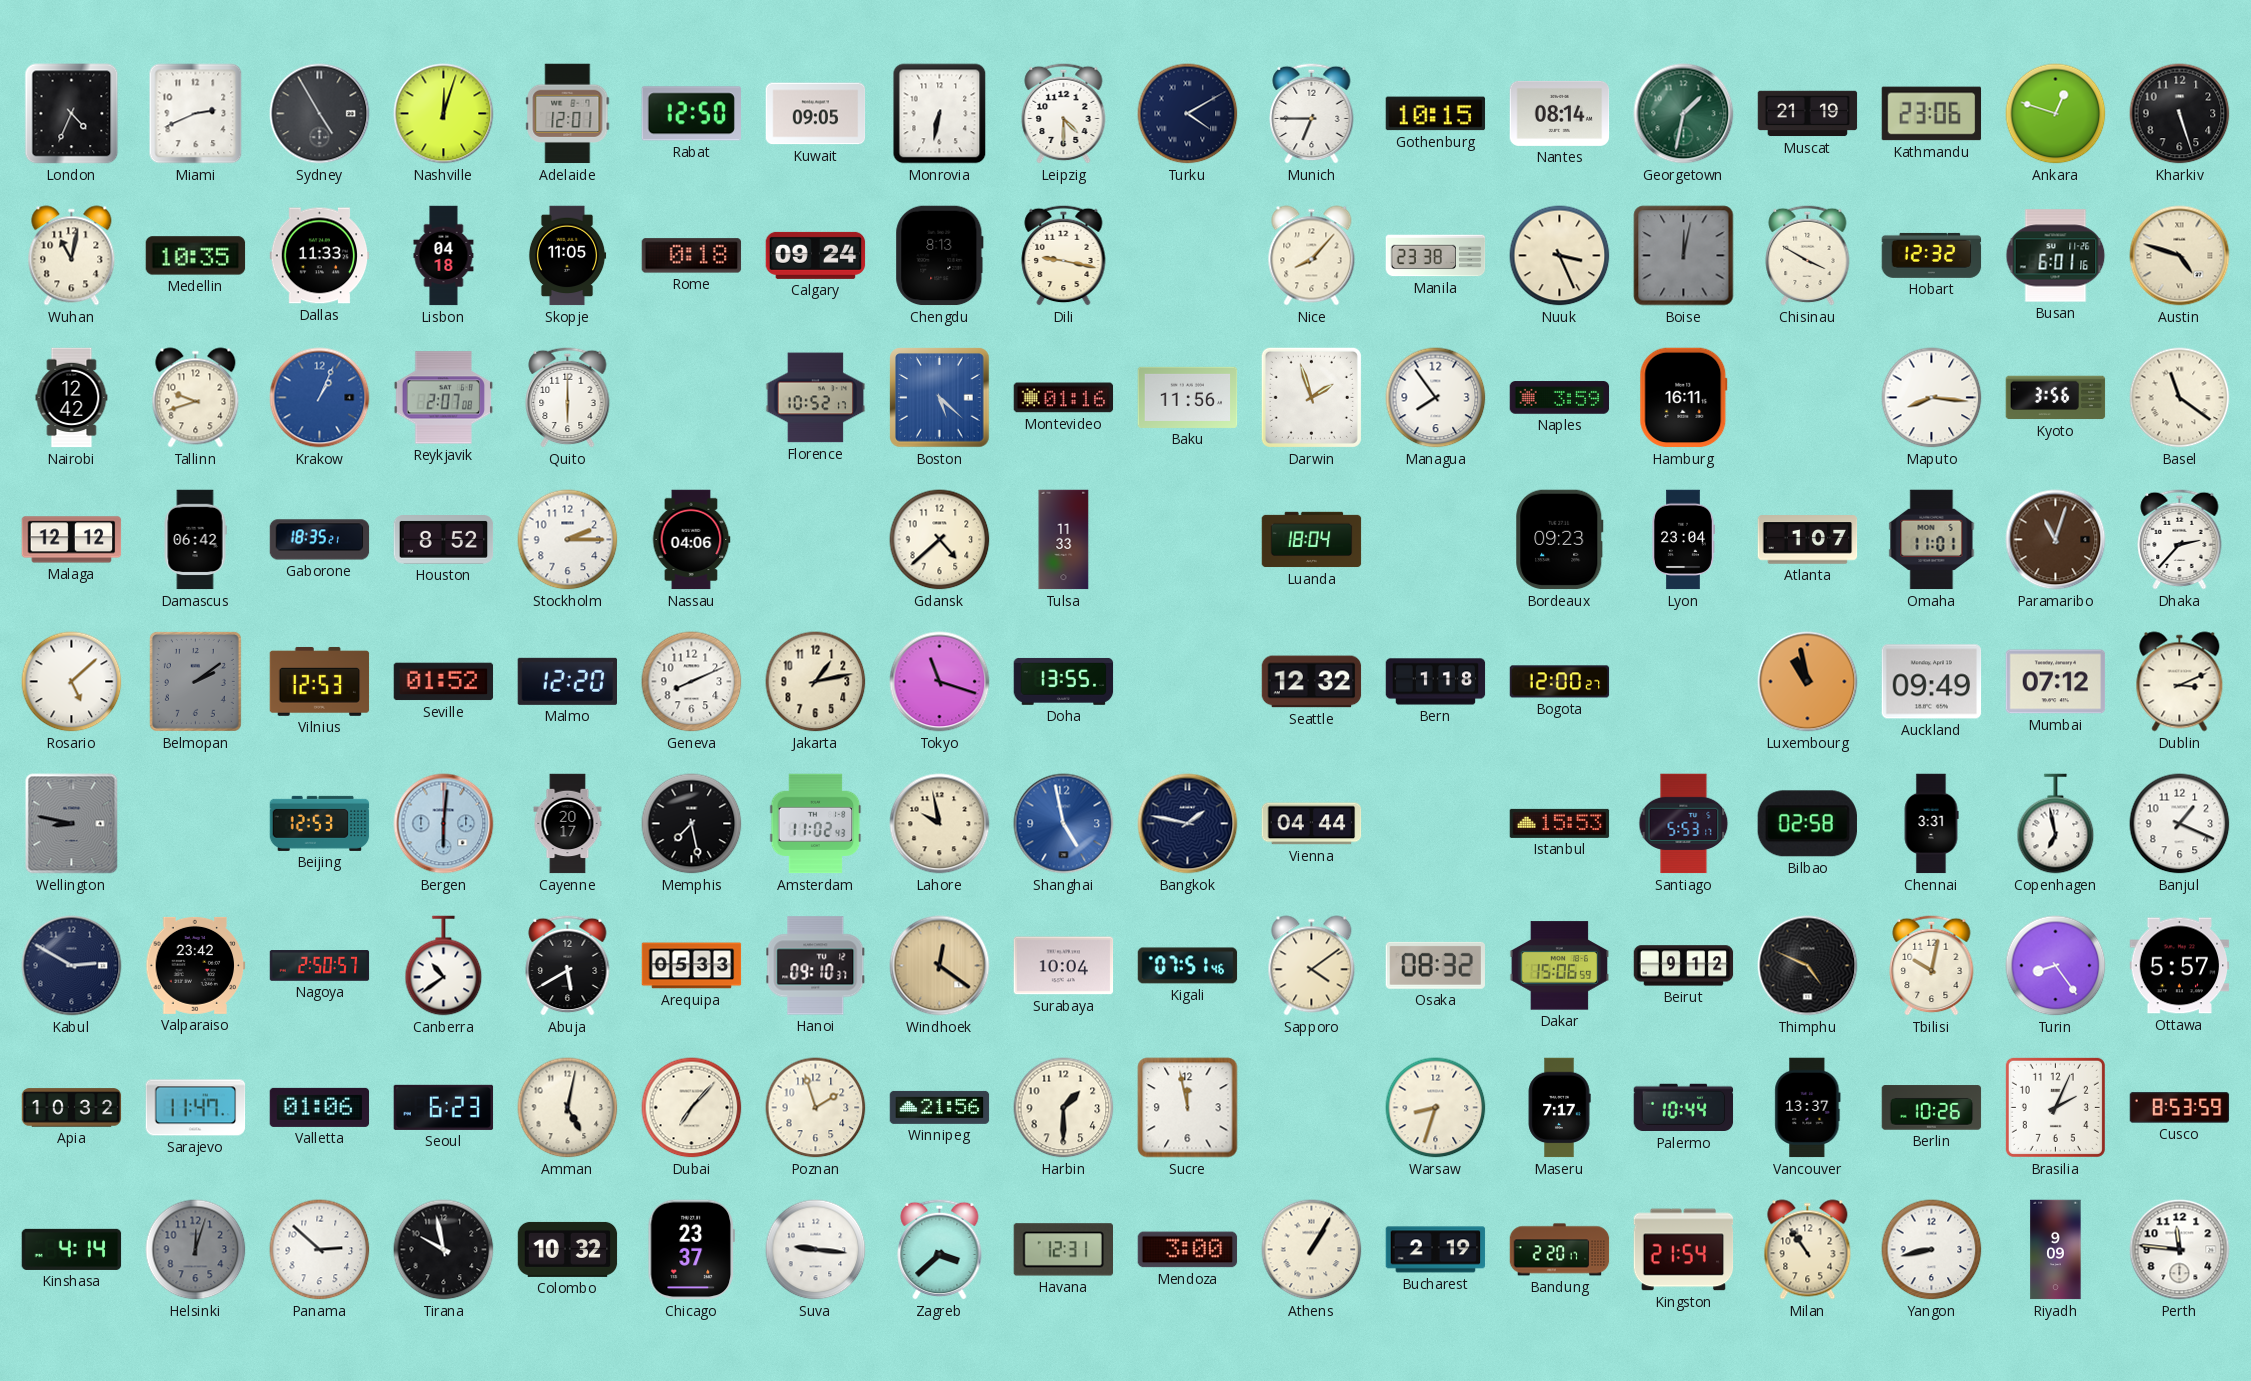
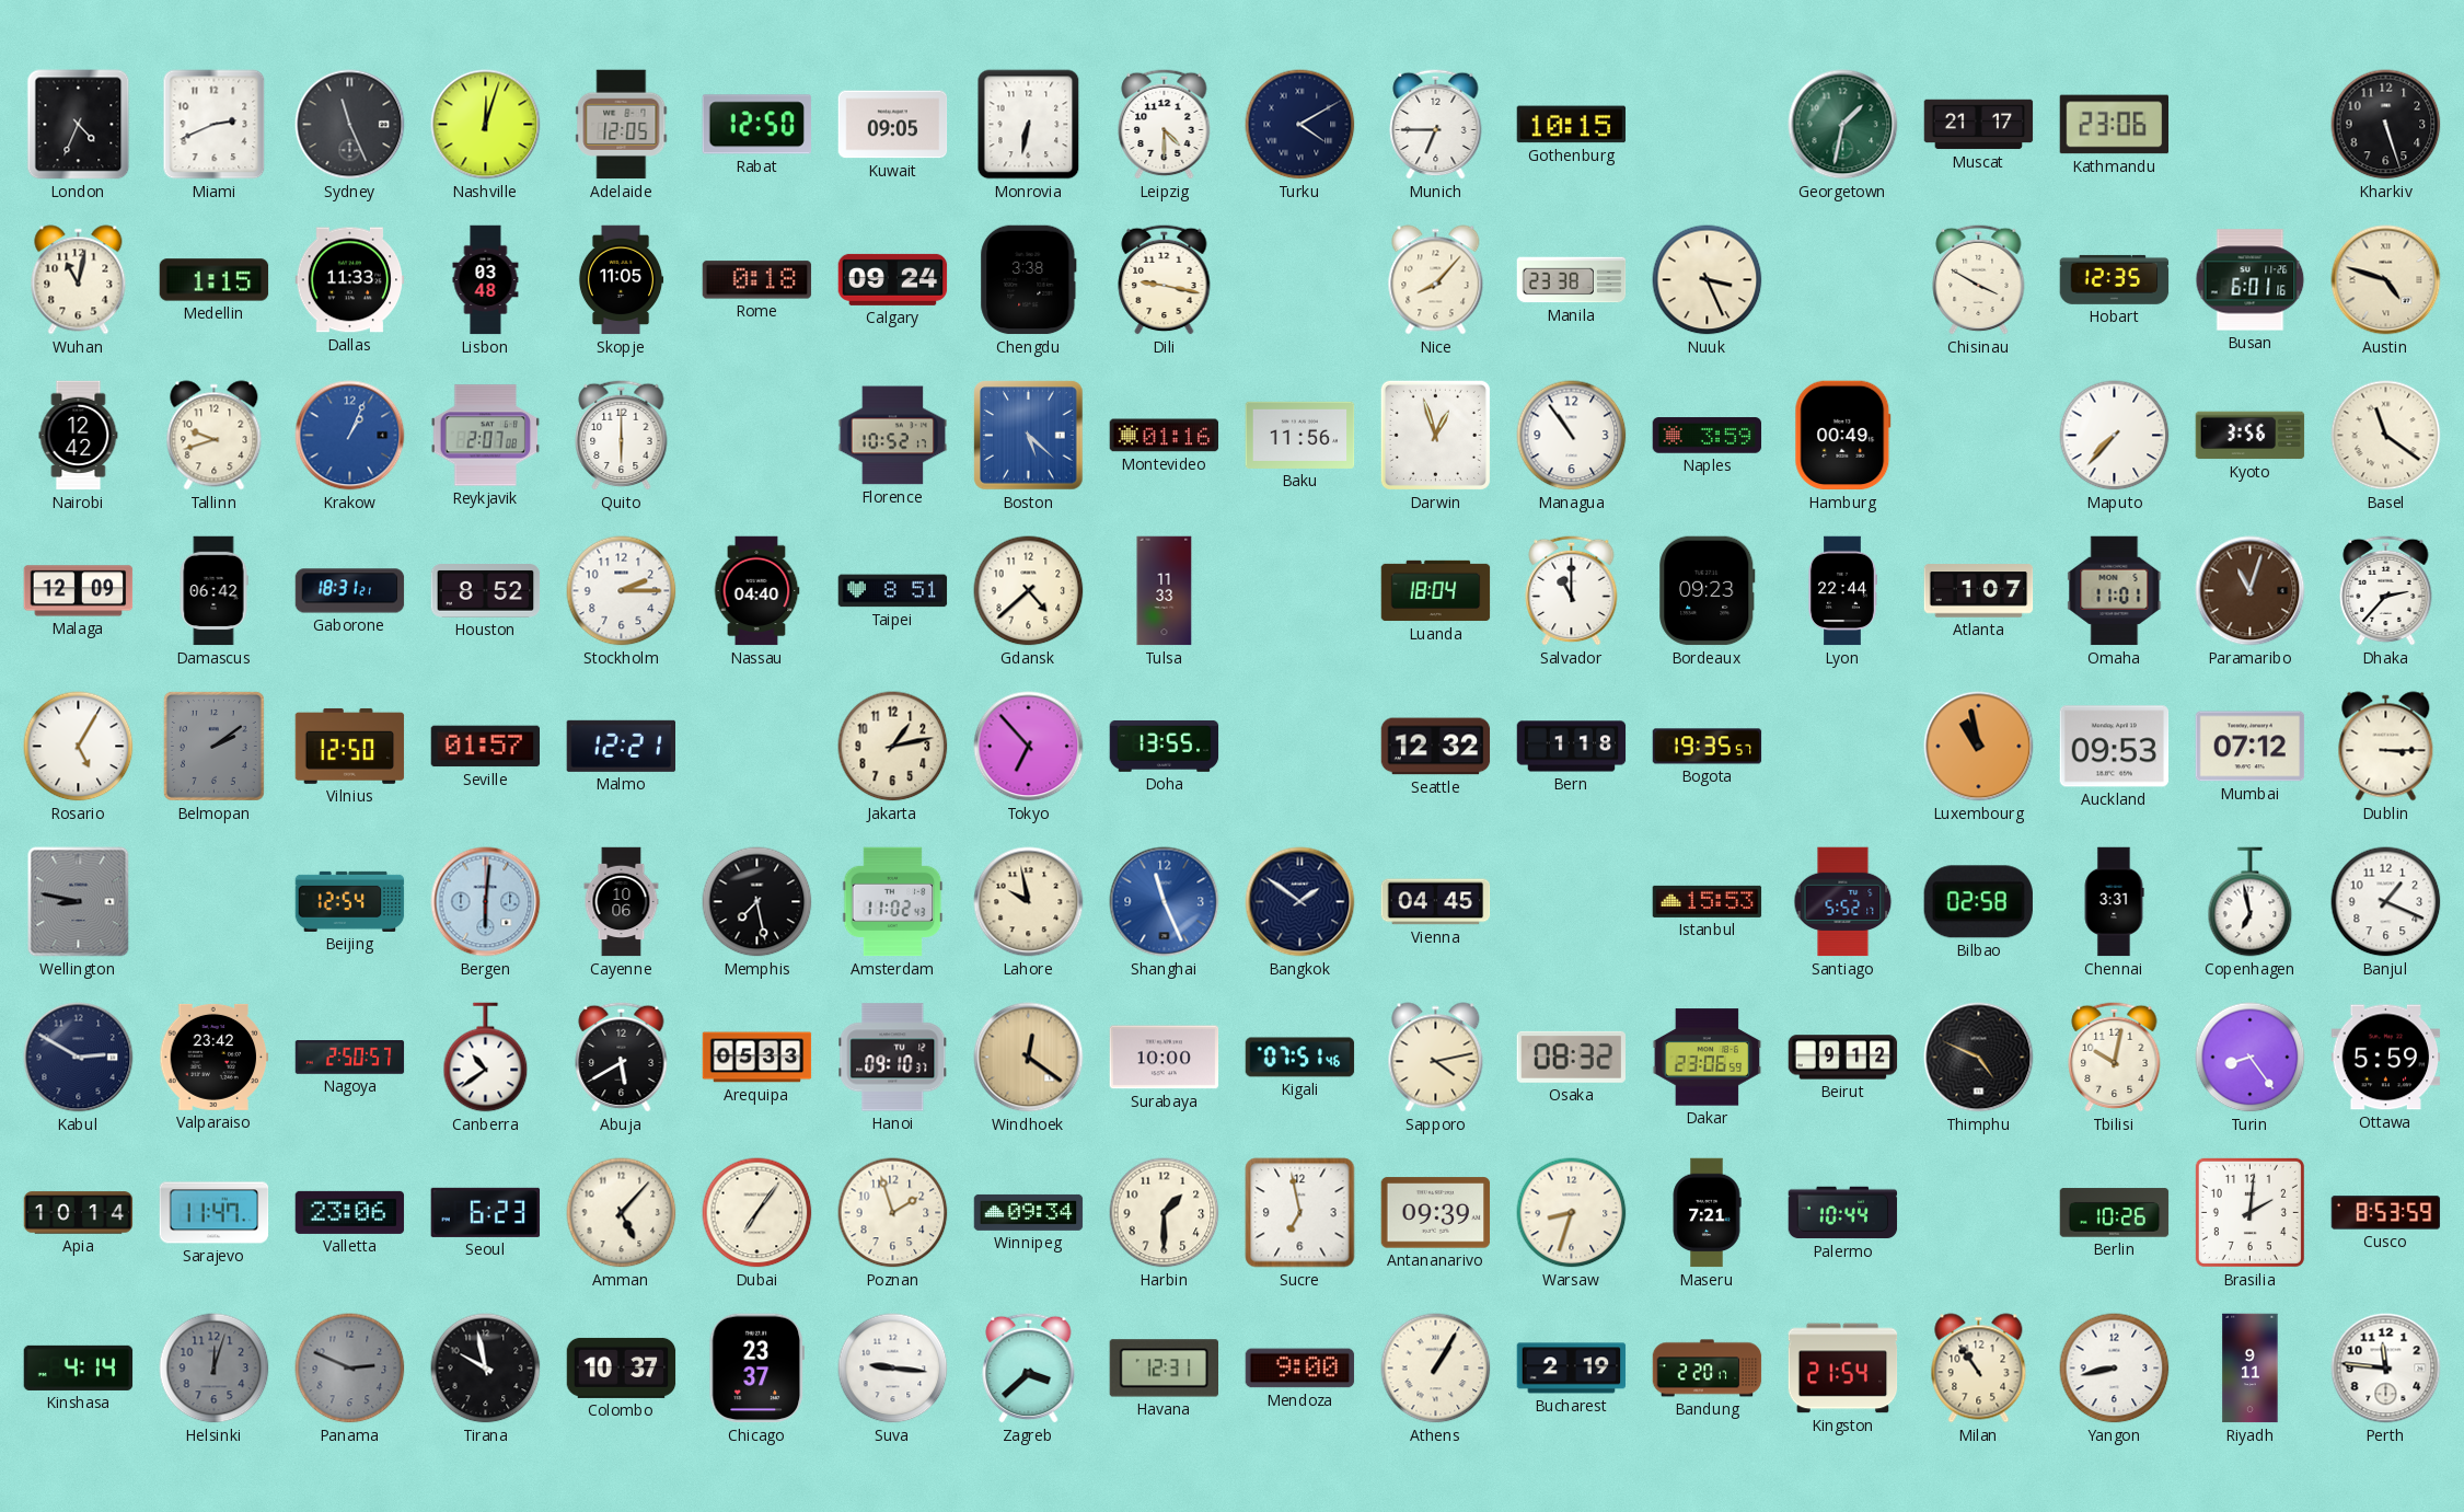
Sydney: 4:55 -> 11:26
Adelaide: 12:01 -> 12:05
Nantes: 08:14 -> none
Muscat: 21:19 -> 21:17
Ankara: 12:48 -> none
Medellin: 10:35 -> 1:15
Lisbon: 04:18 -> 03:48
Chengdu: 8:13 -> 3:38
Boise: 12:02 -> none
Hobart: 12:32 -> 12:35
Darwin: 1:57 -> 12:57
Managua: 7:54 -> 10:54
Hamburg: 16:11 -> 00:49
Maputo: 8:16 -> 7:37
Malaga: 12:12 -> 12:09
Gaborone: 18:35 -> 18:31
Nassau: 04:06 -> 04:40
Taipei: none -> 8:51
Salvador: none -> 11:00
Lyon: 23:04 -> 22:44
Rosario: 5:08 -> 5:05
Vilnius: 12:53 -> 12:50
Seville: 01:52 -> 01:57
Malmo: 12:20 -> 12:21
Geneva: 8:11 -> none
Tokyo: 11:18 -> 6:53
Bogota: 12:00 -> 19:35
Auckland: 09:49 -> 09:53
Dublin: 3:11 -> 3:15
Beijing: 12:53 -> 12:54
Cayenne: 20:17 -> 10:06
Shanghai: 4:58 -> 11:26
Bangkok: 1:47 -> 1:51
Vienna: 04:44 -> 04:45
Santiago: 5:53 -> 5:52
Surabaya: 10:04 -> 10:00
Sapporo: 4:09 -> 4:13
Dakar: 15:06 -> 23:06
Ottawa: 5:57 -> 5:59
Apia: 10:32 -> 10:14
Valletta: 01:06 -> 23:06
Amman: 5:02 -> 5:07
Dubai: 7:07 -> 7:06
Winnipeg: 21:56 -> 09:34
Sucre: 11:58 -> 6:58
Antananarivo: none -> 09:39
Maseru: 7:17 -> 7:21
Vancouver: 13:37 -> none
Brasilia: 2:04 -> 2:01
Panama: 2:52 -> 2:49
Panama dial: white -> grey
Colombo: 10:32 -> 10:37
Mendoza: 3:00 -> 9:00
Riyadh: 9:09 -> 9:11
